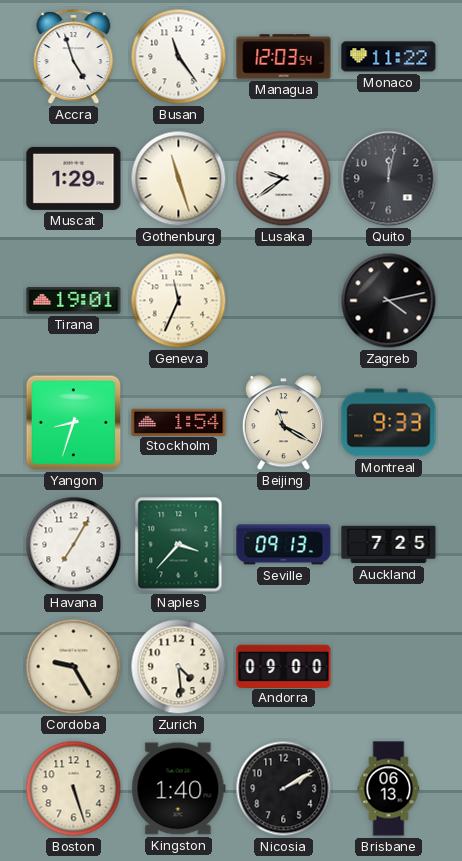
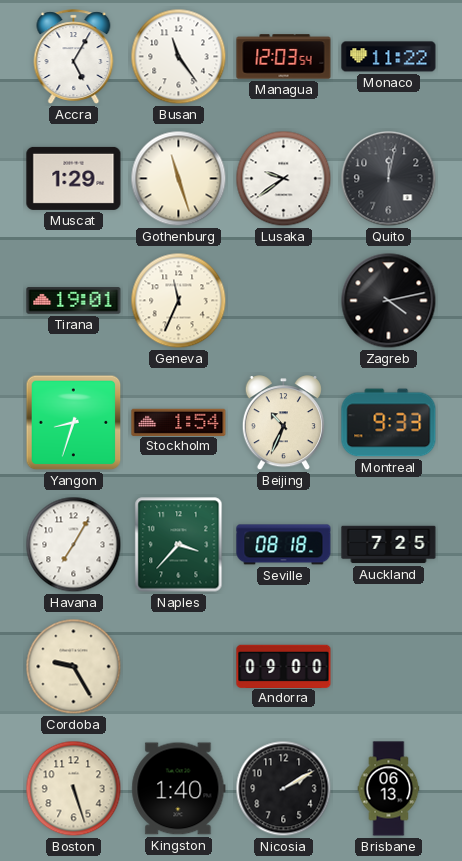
Accra: 4:57 -> 5:05
Beijing: 11:20 -> 10:34
Seville: 09:13 -> 08:18
Zurich: 4:29 -> none
